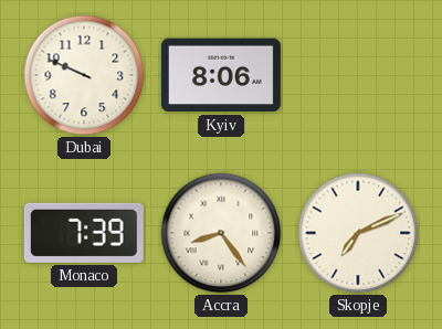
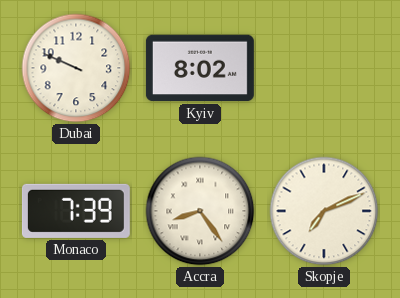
Kyiv: 8:06 -> 8:02
